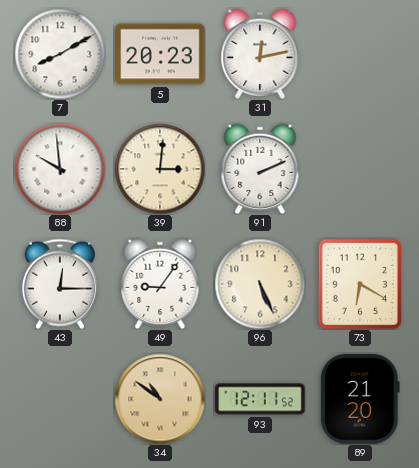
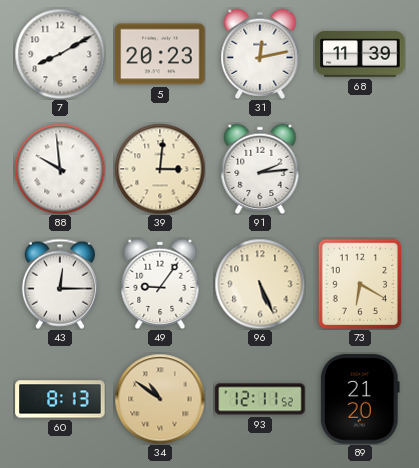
68: none -> 11:39
91: 2:11 -> 2:14
60: none -> 8:13
